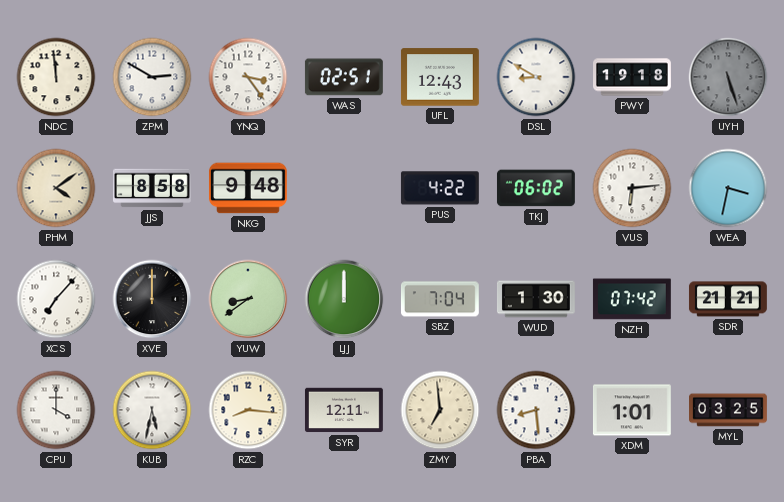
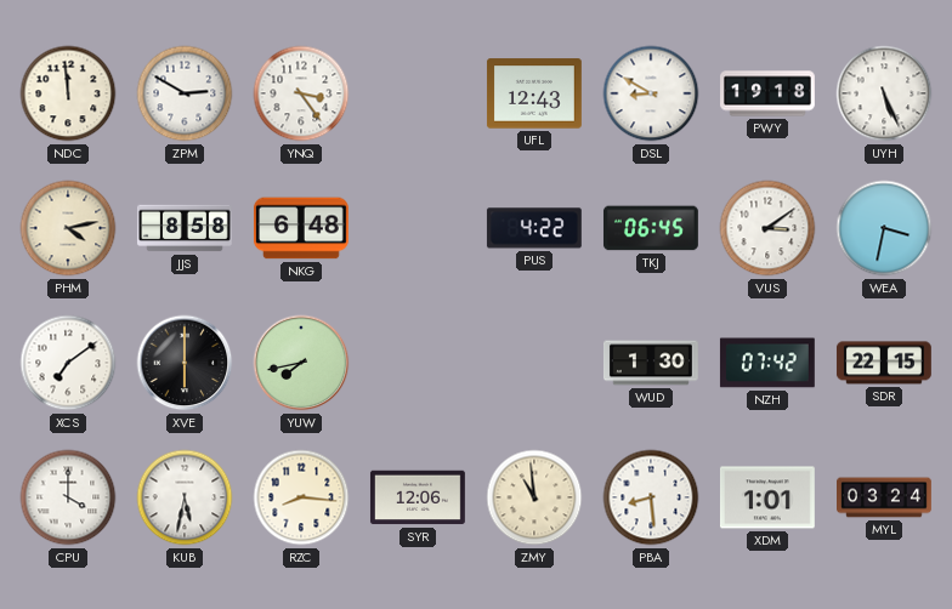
WAS: 02:51 -> none
UYH: 5:27 -> 5:26
UYH dial: grey -> white
PHM: 4:09 -> 4:13
NKG: 9:48 -> 6:48
TKJ: 06:02 -> 06:45
VUS: 6:14 -> 3:09
XCS: 7:07 -> 7:09
XVE: 12:00 -> 6:00
YUW: 8:39 -> 7:43
LJJ: 12:00 -> none
SBZ: 7:04 -> none
SDR: 21:21 -> 22:15
SYR: 12:11 -> 12:06
ZMY: 6:59 -> 10:59
MYL: 03:25 -> 03:24
